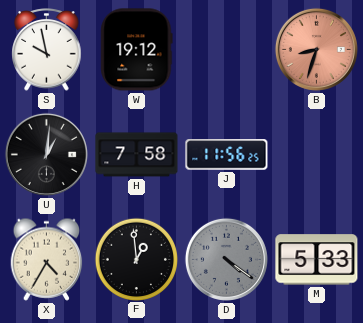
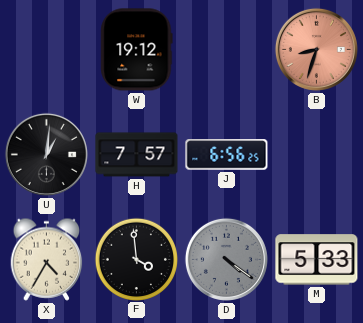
S: 9:58 -> none
H: 7:58 -> 7:57
J: 11:56 -> 6:56
F: 12:59 -> 3:59
